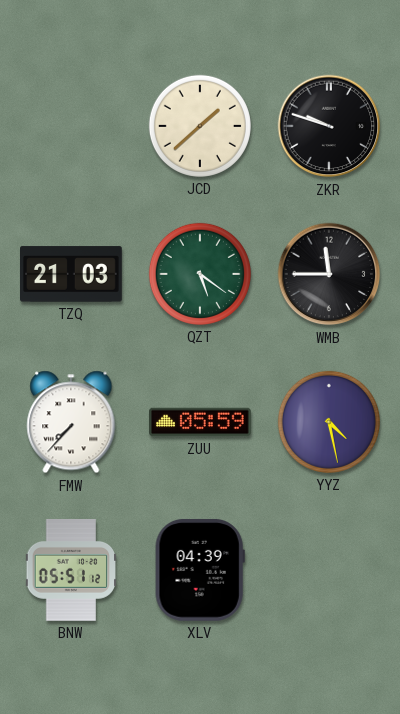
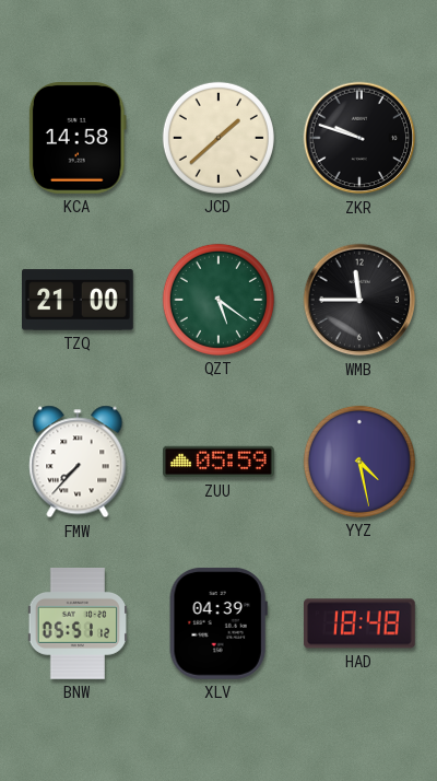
KCA: none -> 14:58
TZQ: 21:03 -> 21:00
HAD: none -> 18:48
